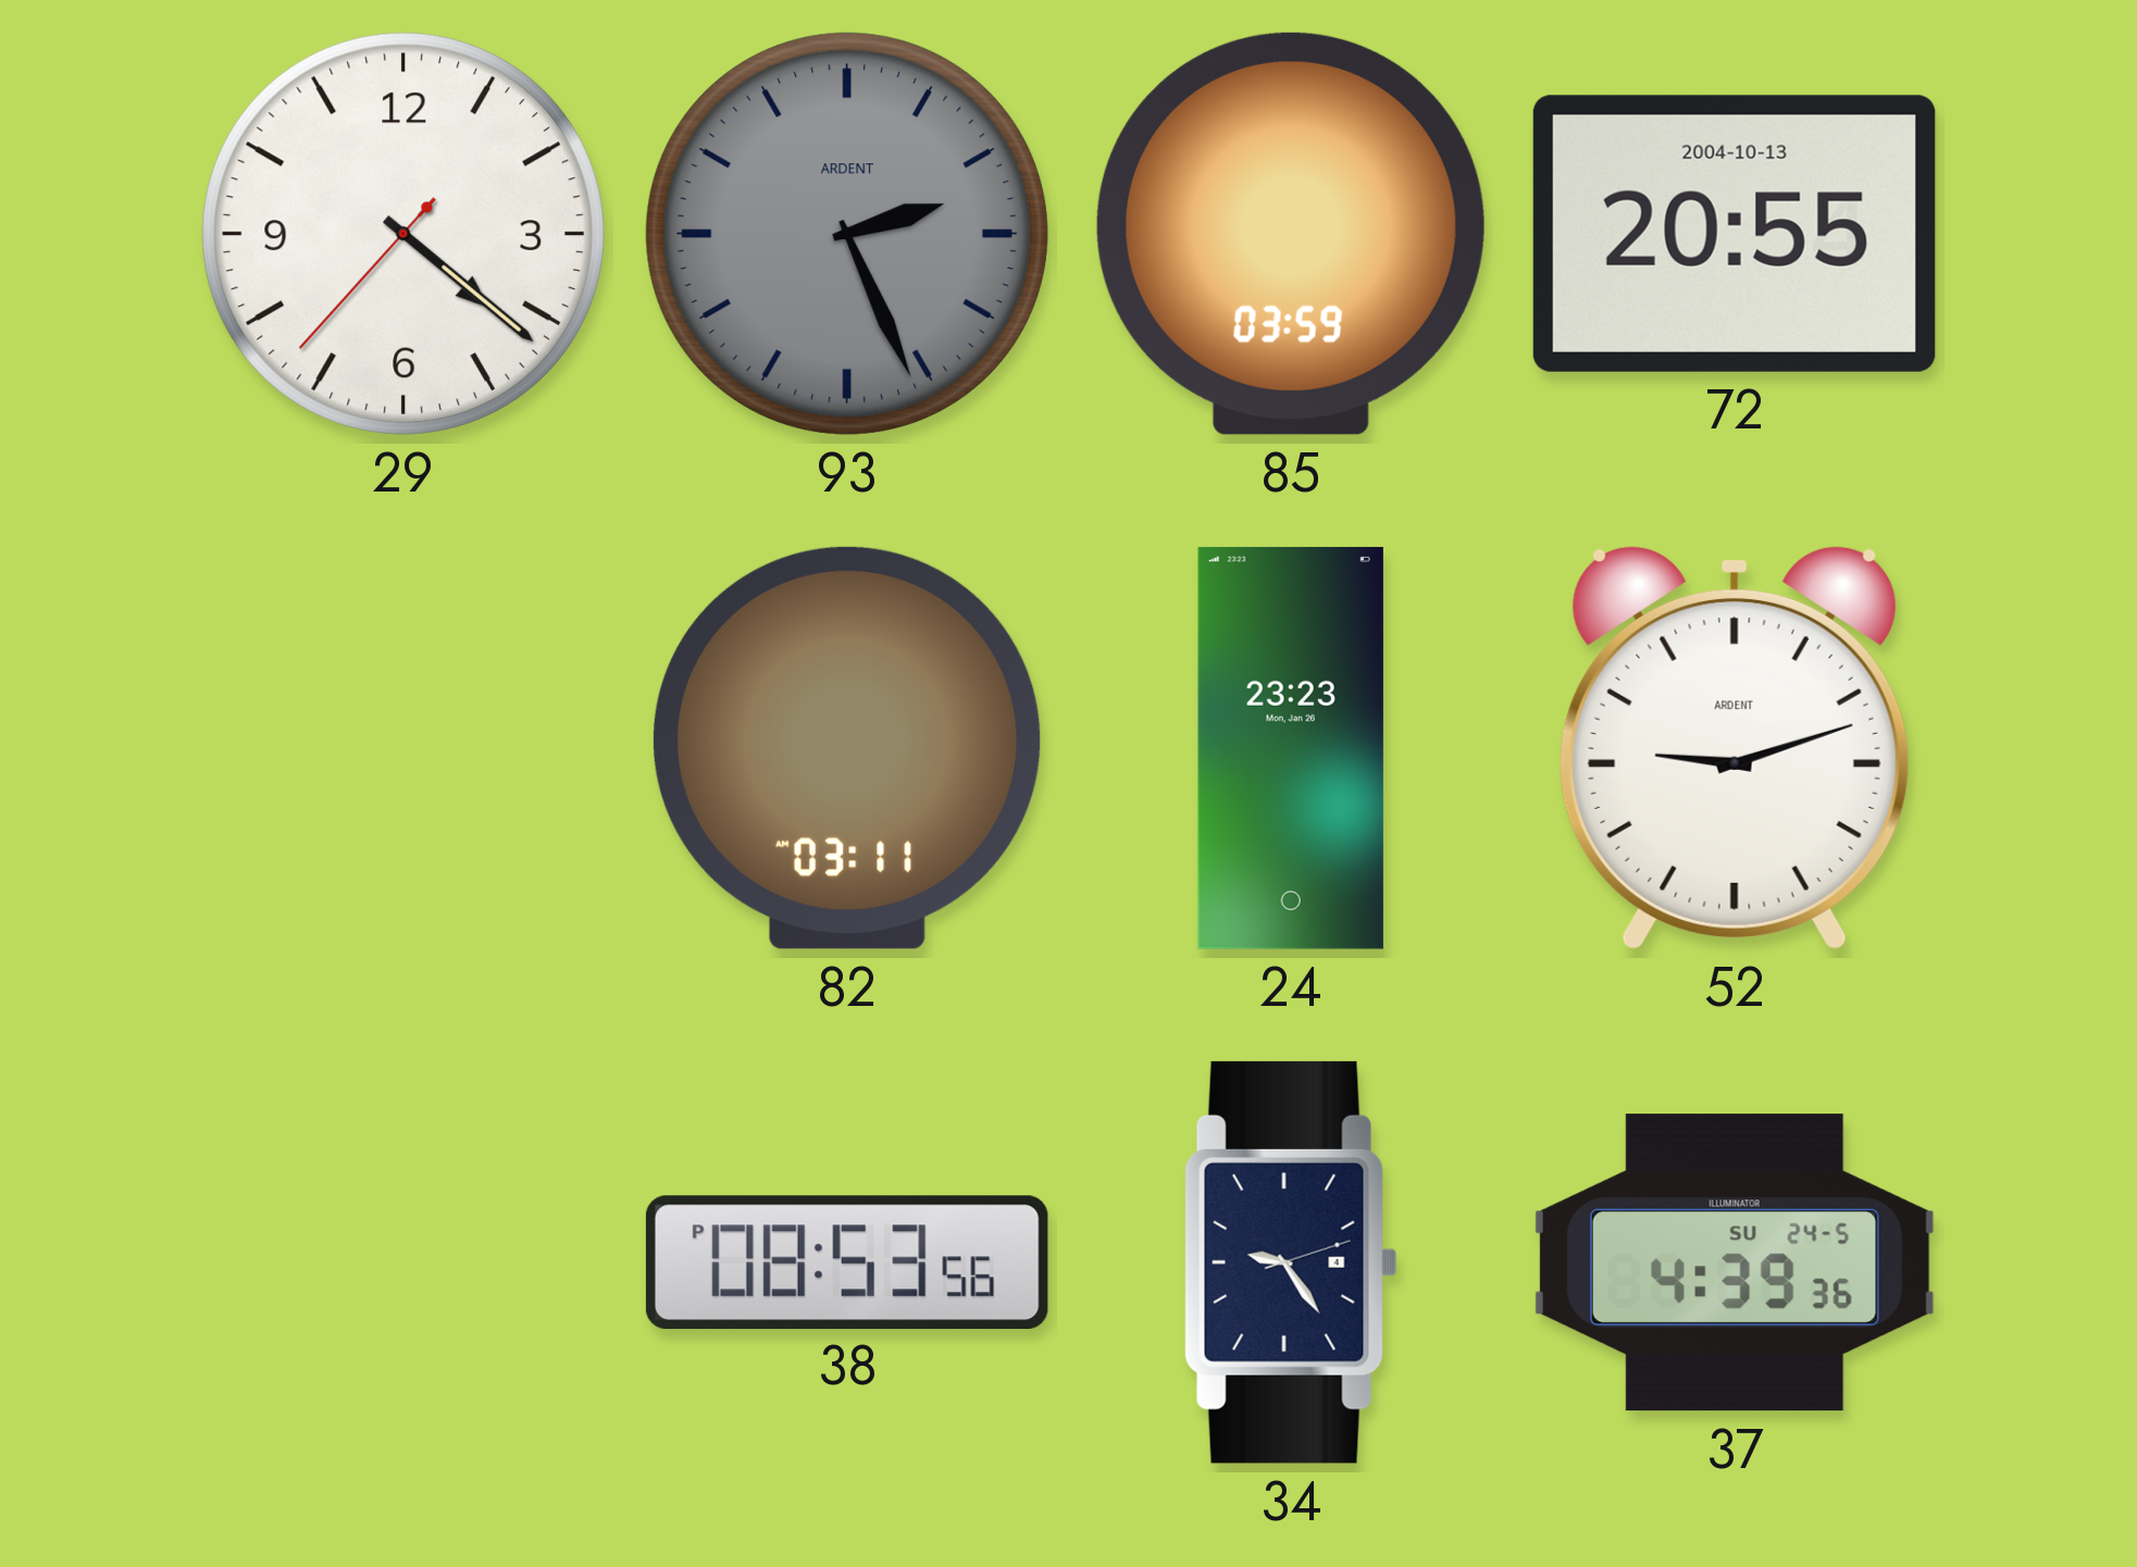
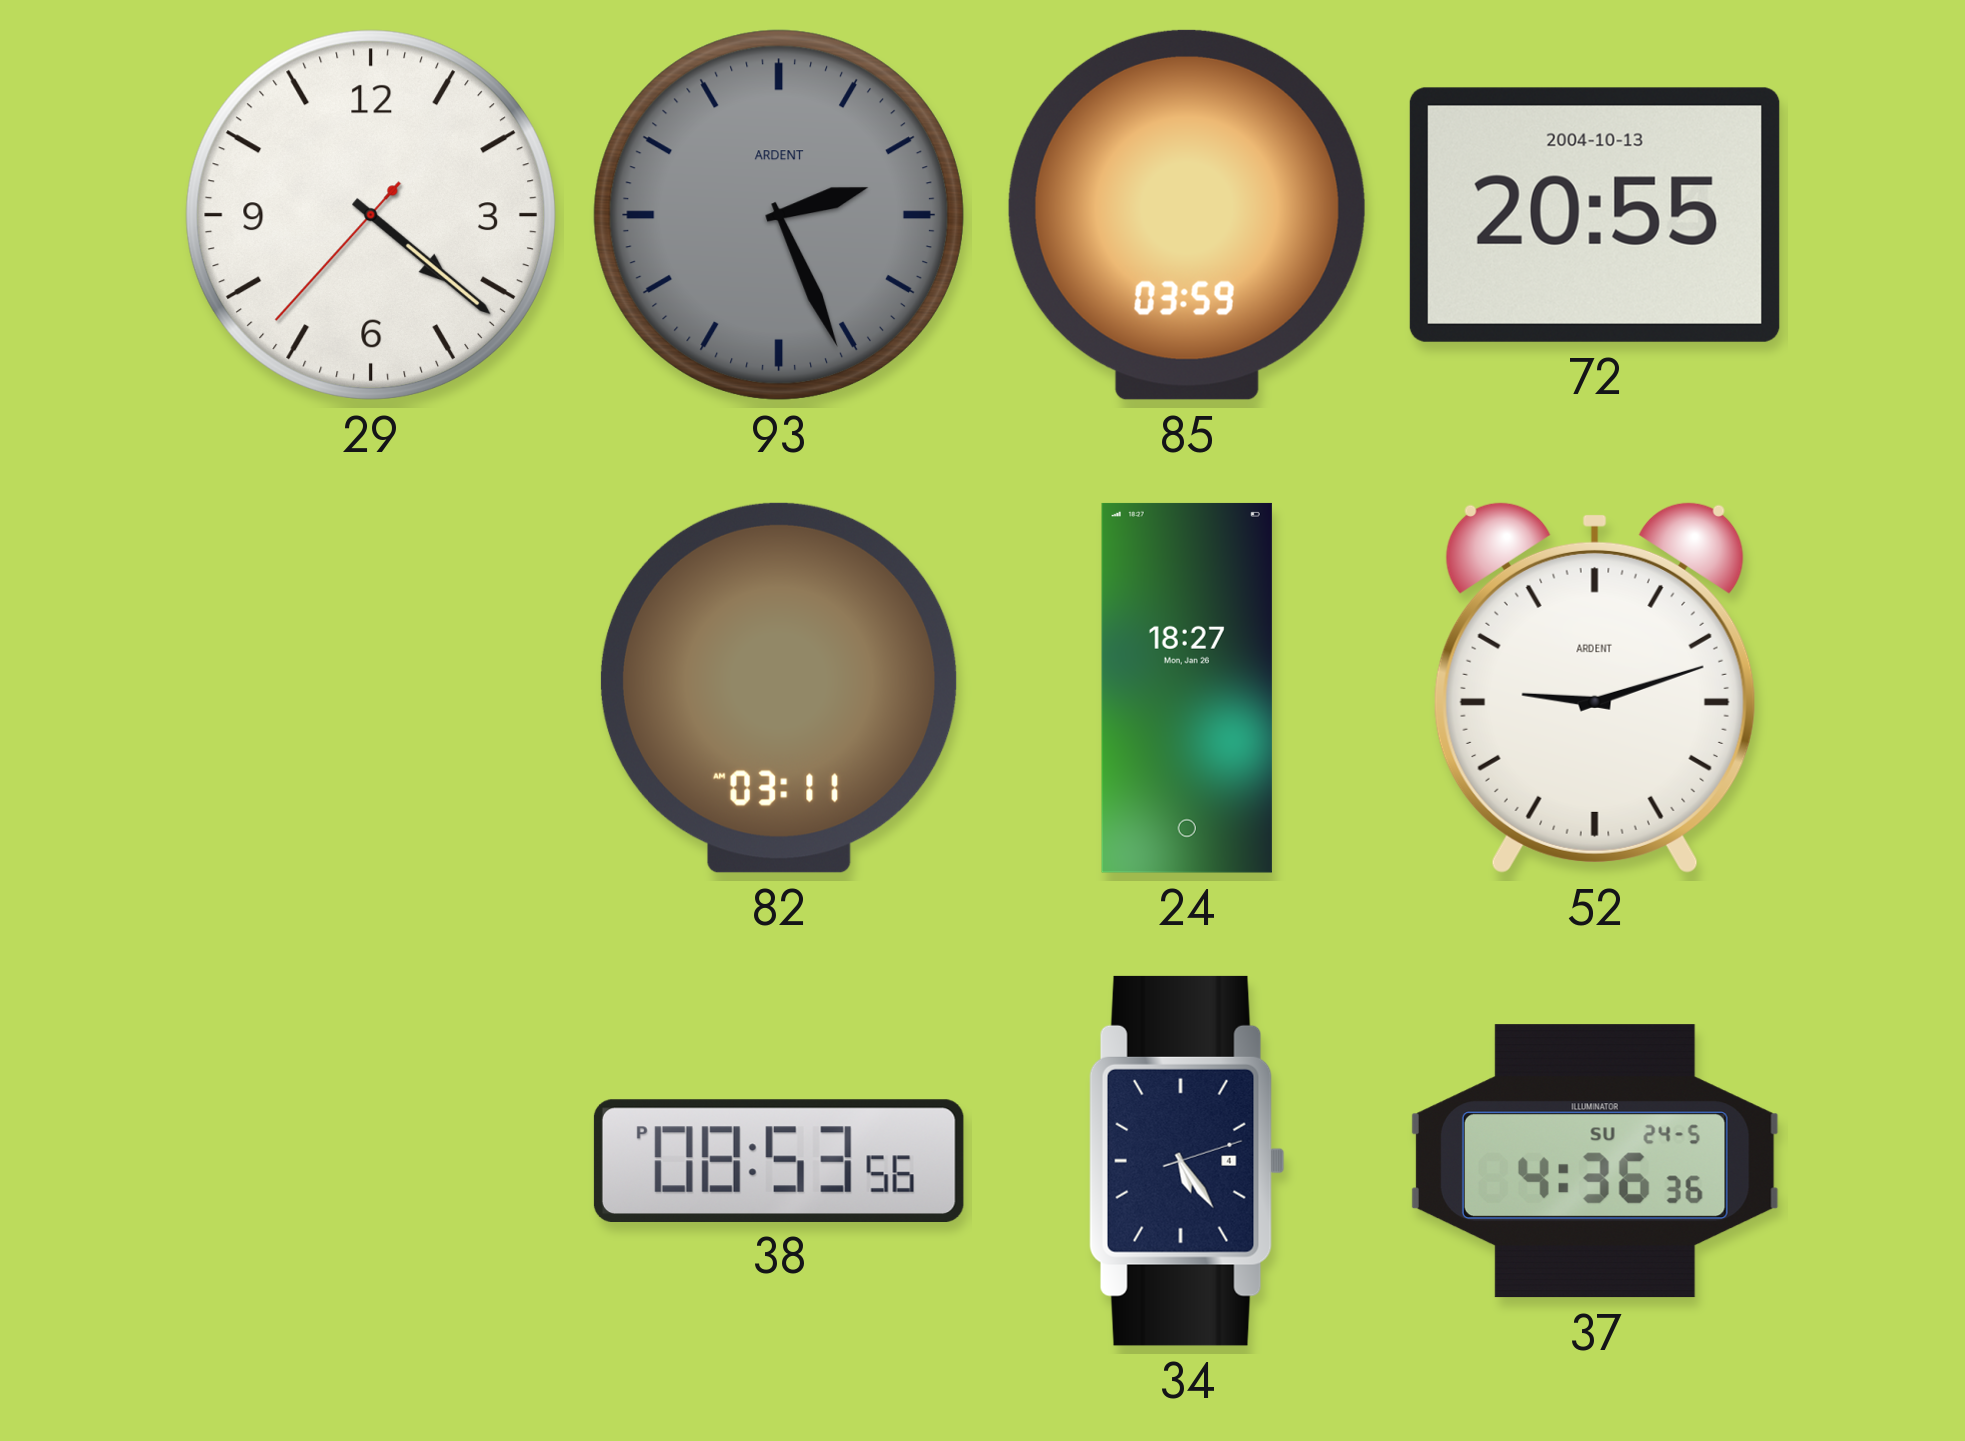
24: 23:23 -> 18:27
34: 9:24 -> 5:24
37: 4:39 -> 4:36
